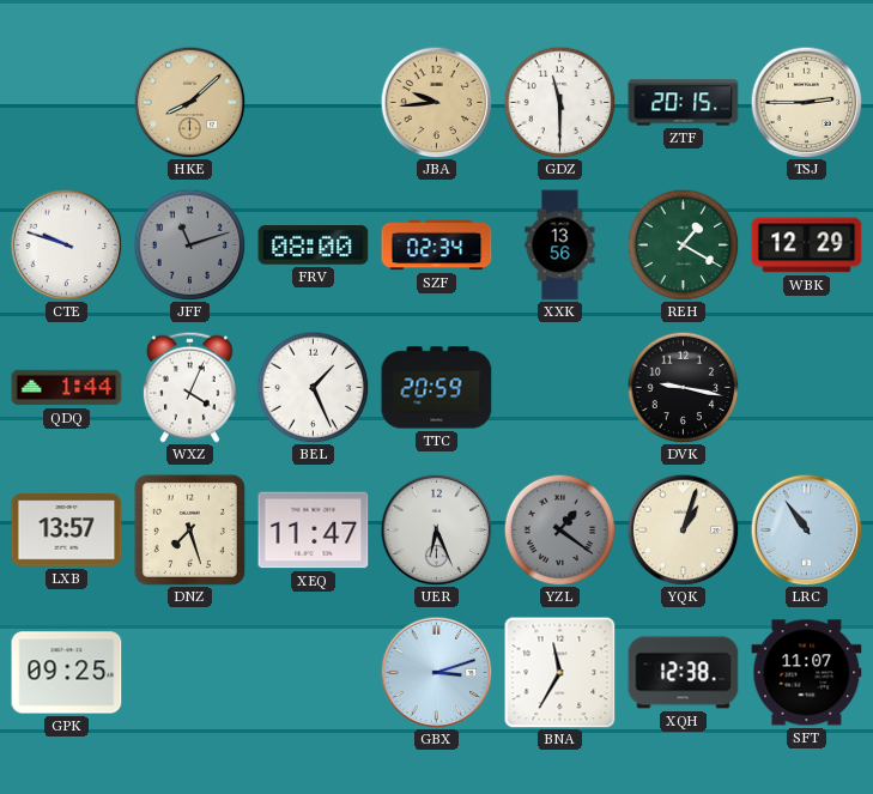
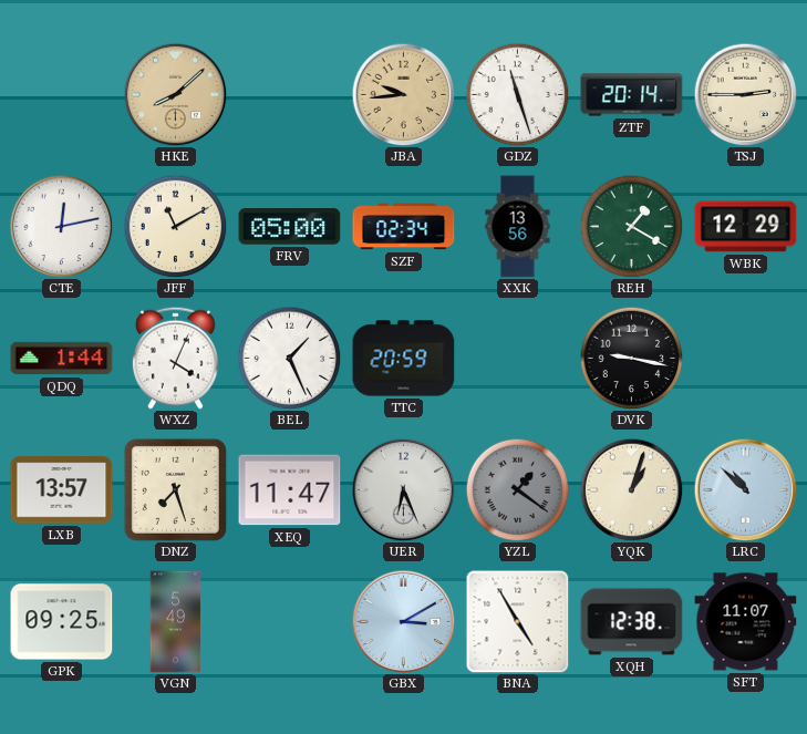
GDZ: 11:30 -> 11:27
ZTF: 20:15 -> 20:14
CTE: 9:48 -> 12:13
JFF: 11:12 -> 11:10
JFF dial: grey -> cream
FRV: 08:00 -> 05:00
LRC: 10:54 -> 10:52
VGN: none -> 5:49
GBX: 3:12 -> 3:10
BNA: 11:35 -> 4:55
